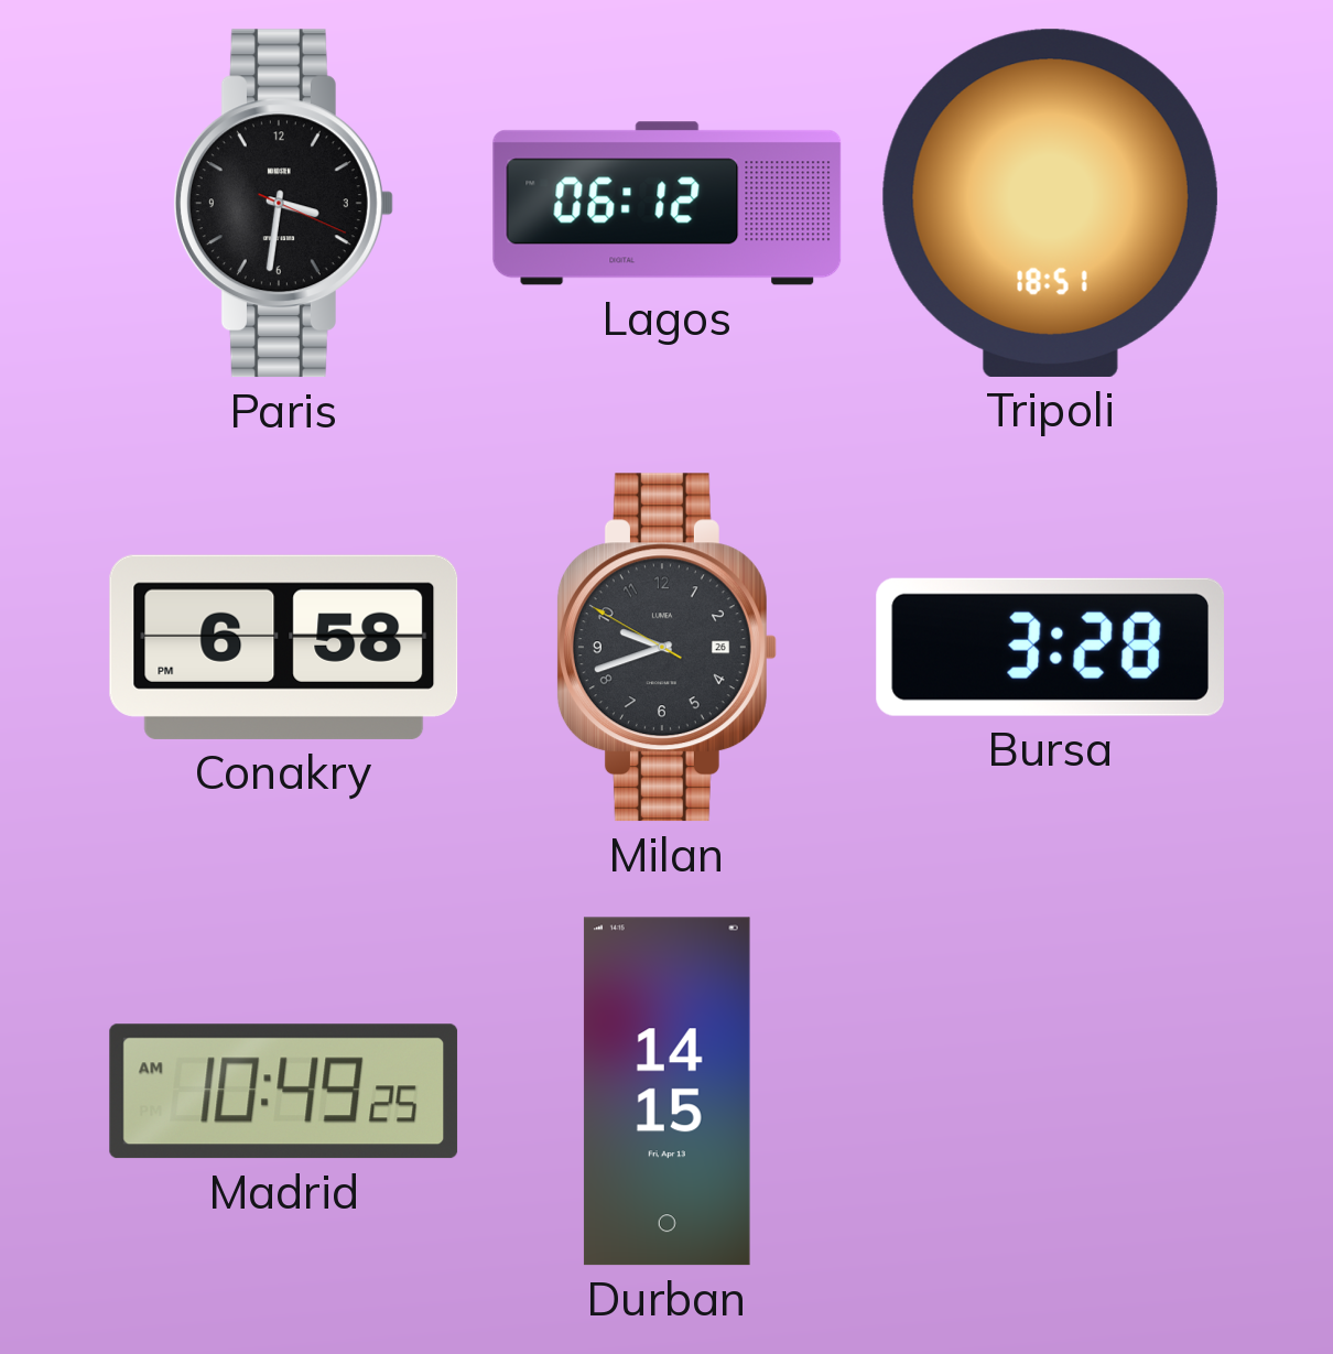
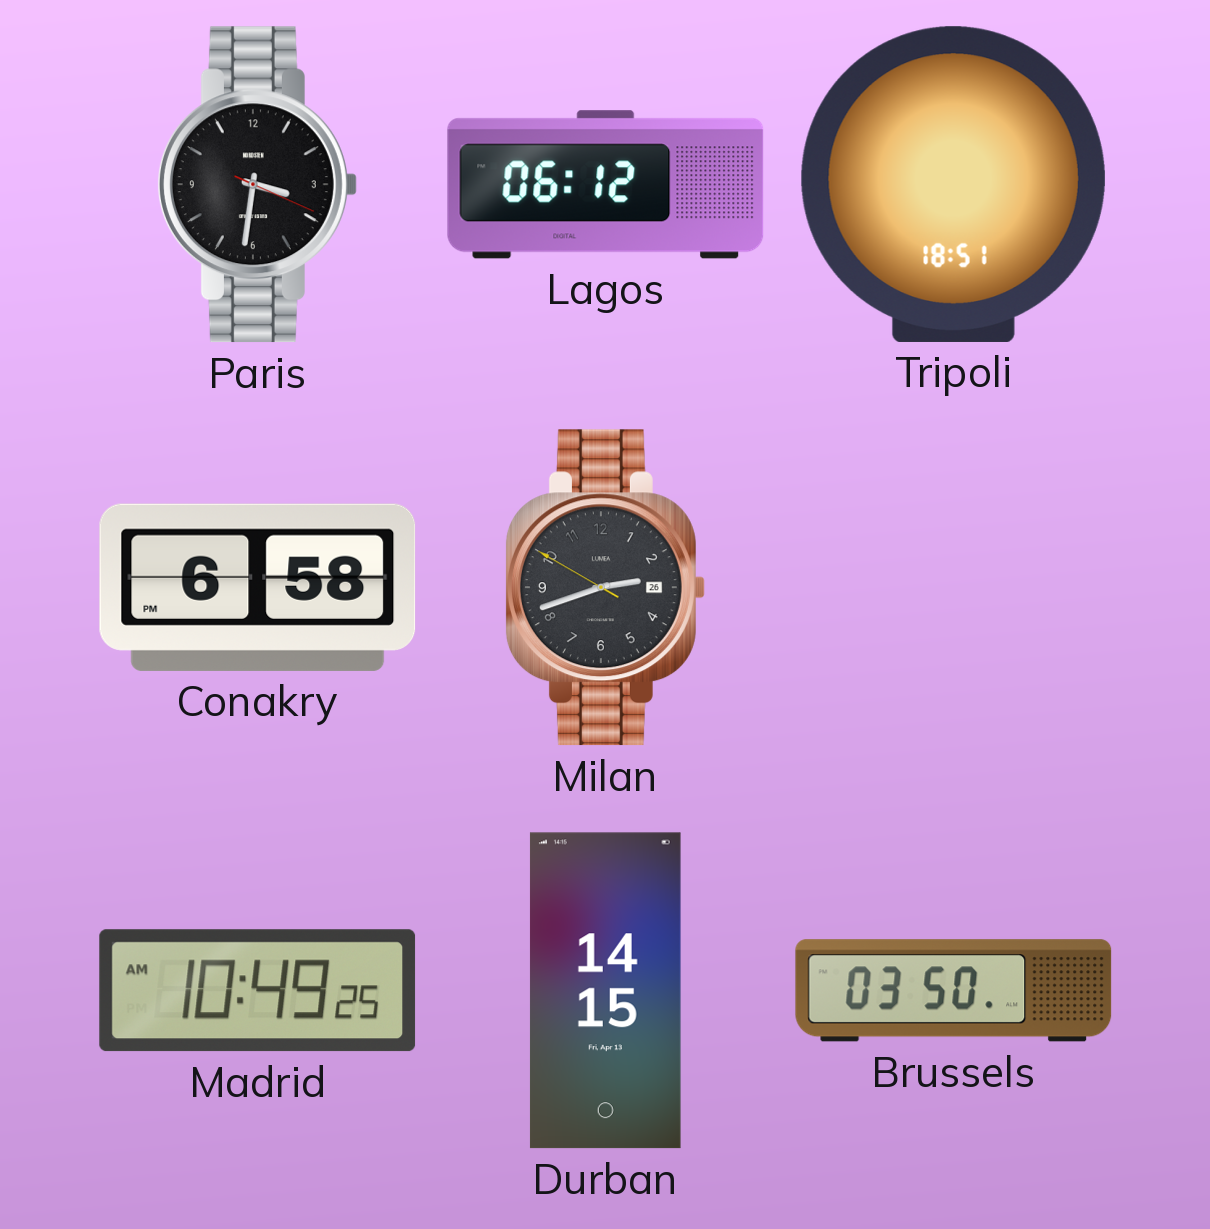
Milan: 9:41 -> 2:41
Bursa: 3:28 -> none
Brussels: none -> 03:50
